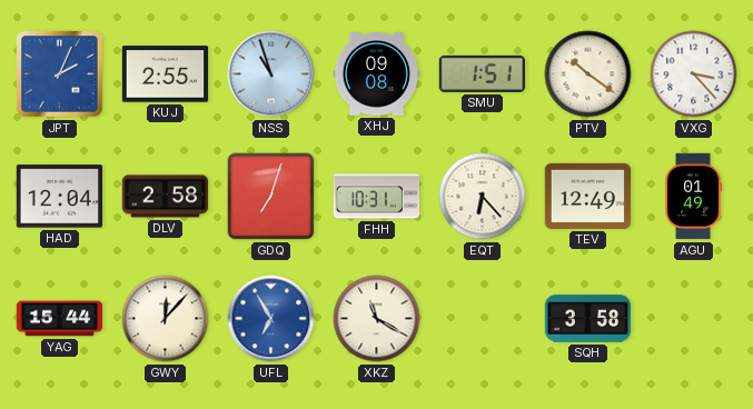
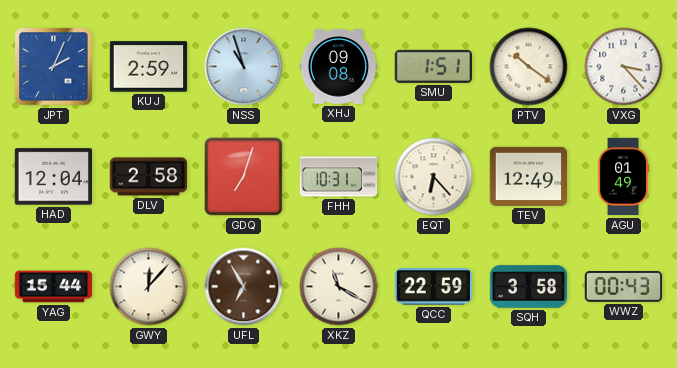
KUJ: 2:55 -> 2:59
UFL dial: blue -> brown
QCC: none -> 22:59
WWZ: none -> 00:43
